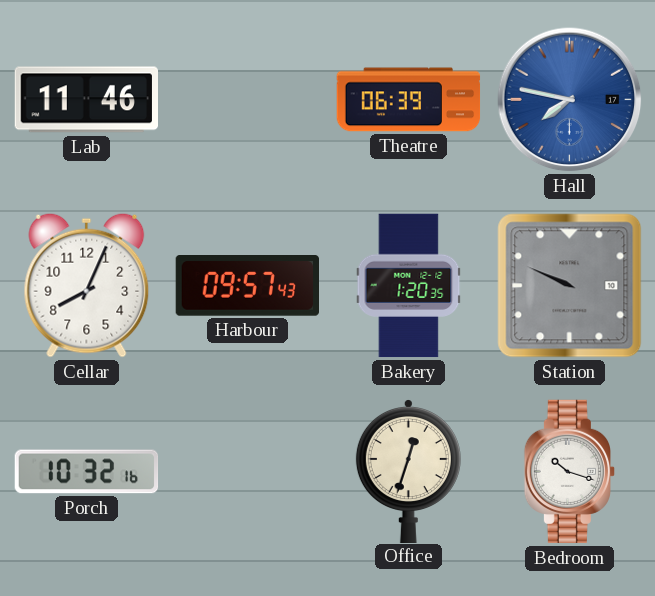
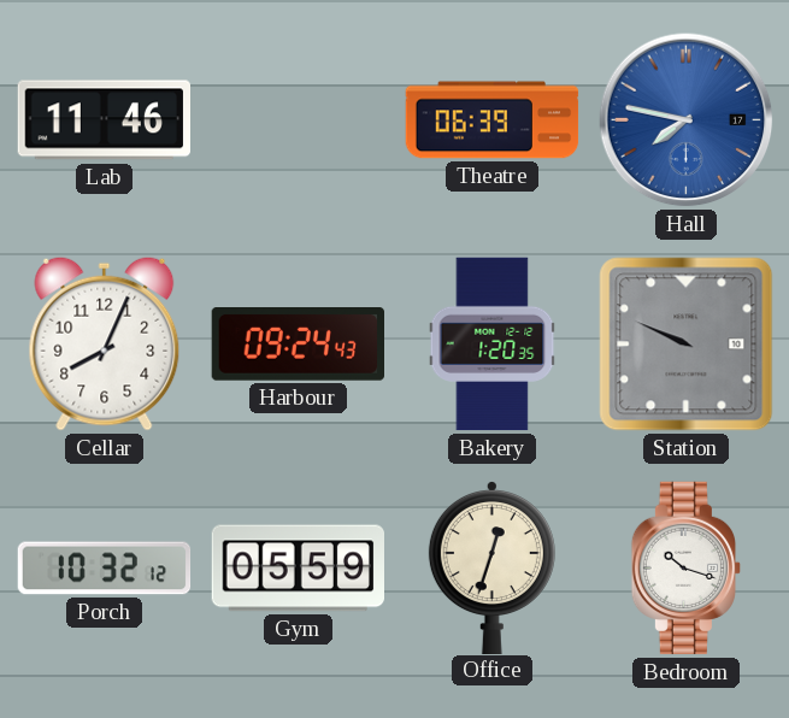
Harbour: 09:57 -> 09:24
Porch: 10:32:16 -> 10:32:12
Gym: none -> 05:59
